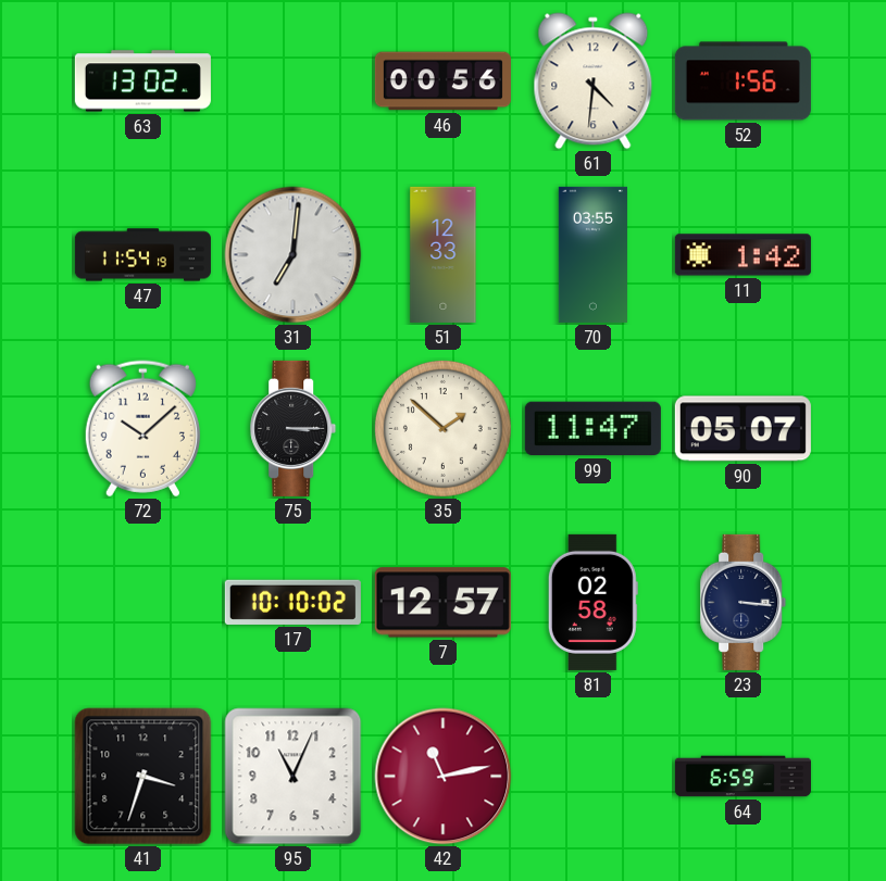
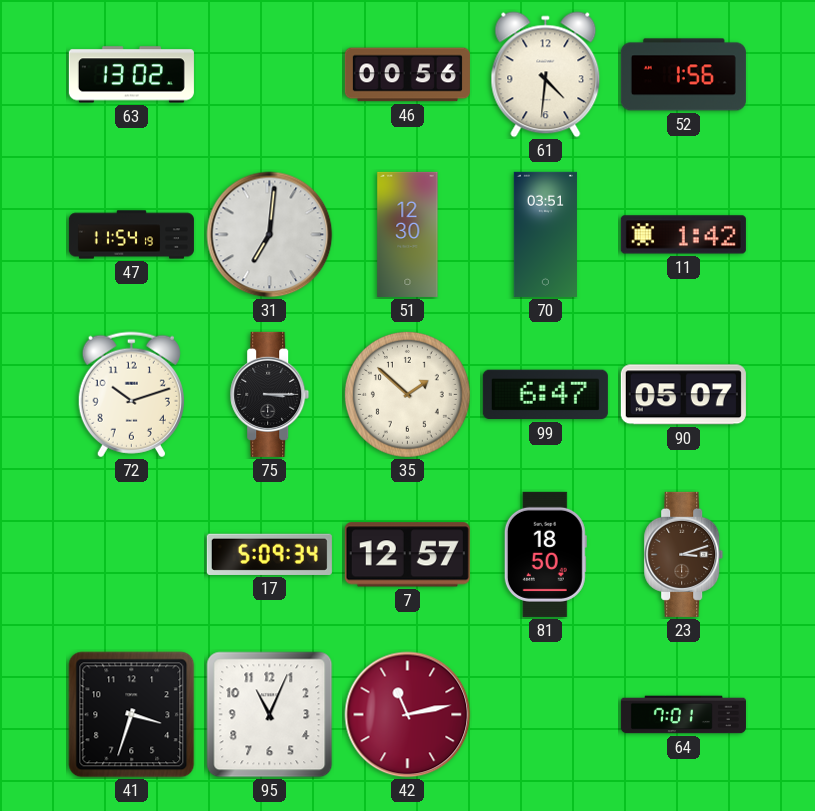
51: 12:33 -> 12:30
70: 03:55 -> 03:51
72: 10:08 -> 10:12
99: 11:47 -> 6:47
17: 10:10 -> 5:09
81: 02:58 -> 18:50
23: 3:16 -> 3:12
23 dial: navy -> brown
64: 6:59 -> 7:01
